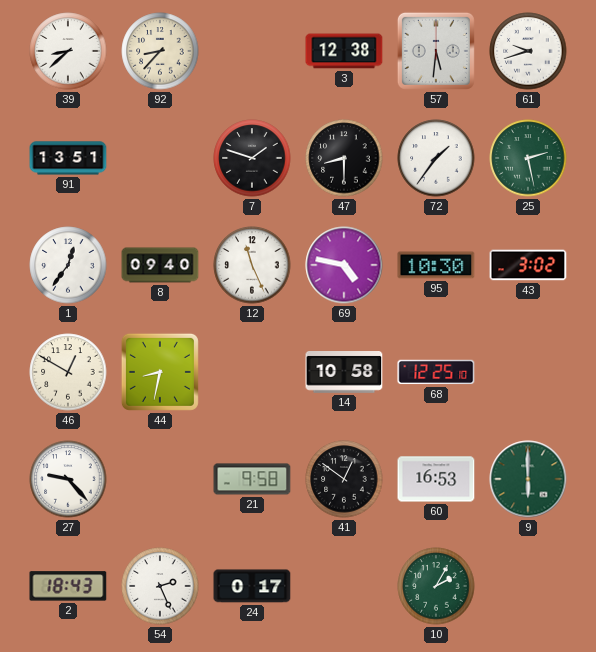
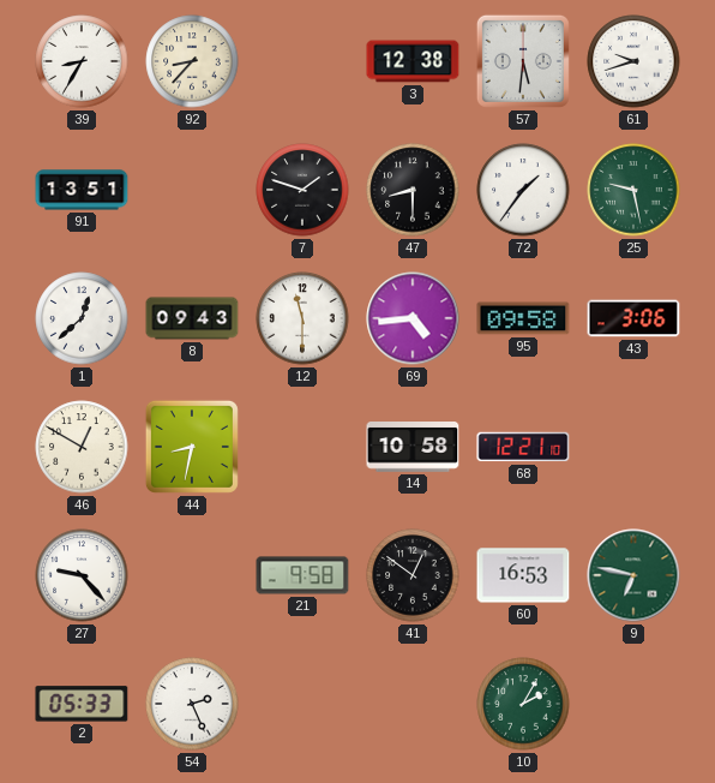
39: 8:38 -> 8:35
25: 2:28 -> 9:28
1: 12:36 -> 12:38
8: 09:40 -> 09:43
12: 11:26 -> 11:30
69: 4:47 -> 4:44
95: 10:30 -> 09:58
43: 3:02 -> 3:06
68: 12:25 -> 12:21
9: 6:00 -> 6:47
2: 18:43 -> 05:33
24: 0:17 -> none
